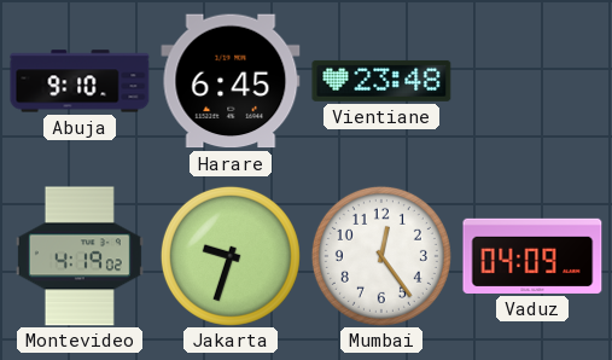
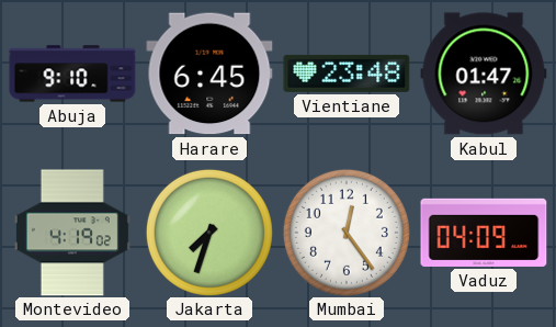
Kabul: none -> 01:47
Jakarta: 9:33 -> 7:33
